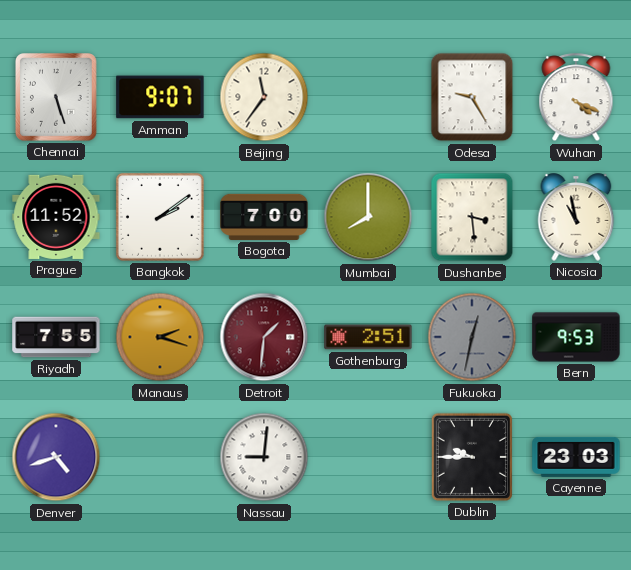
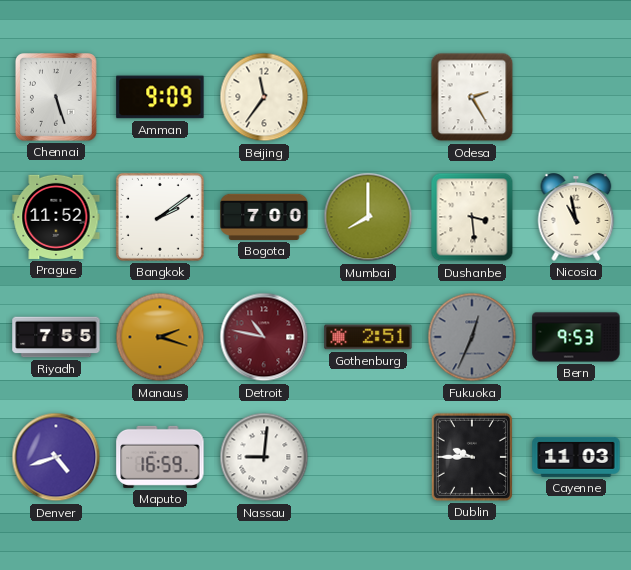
Amman: 9:07 -> 9:09
Odesa: 9:25 -> 2:25
Wuhan: 4:19 -> none
Detroit: 1:31 -> 10:47
Fukuoka: 12:32 -> 12:34
Maputo: none -> 16:59
Cayenne: 23:03 -> 11:03
